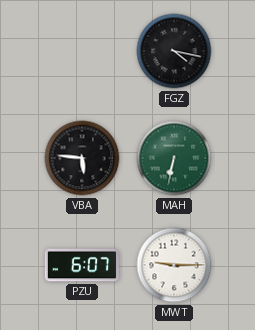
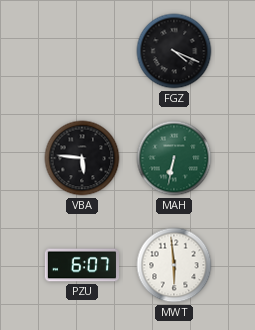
FGZ: 4:17 -> 4:19
MWT: 9:15 -> 5:59
